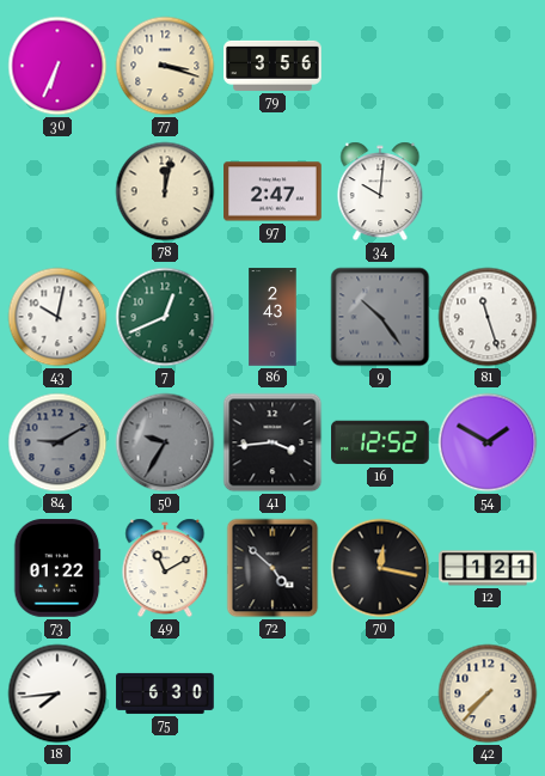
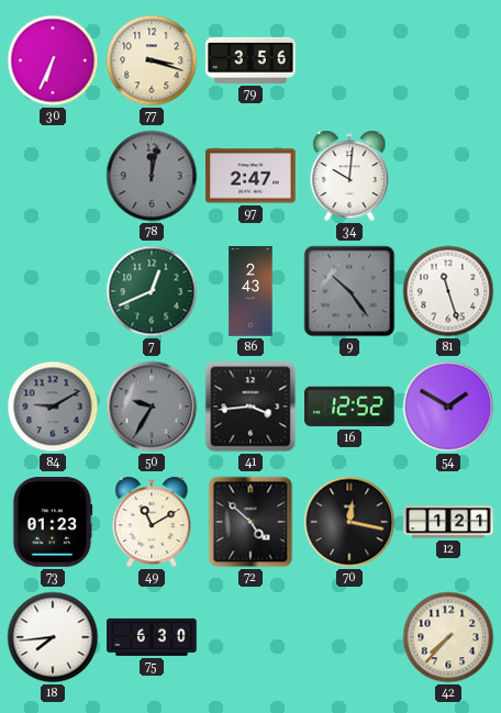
78 dial: cream -> grey
43: 10:02 -> none
73: 01:22 -> 01:23
